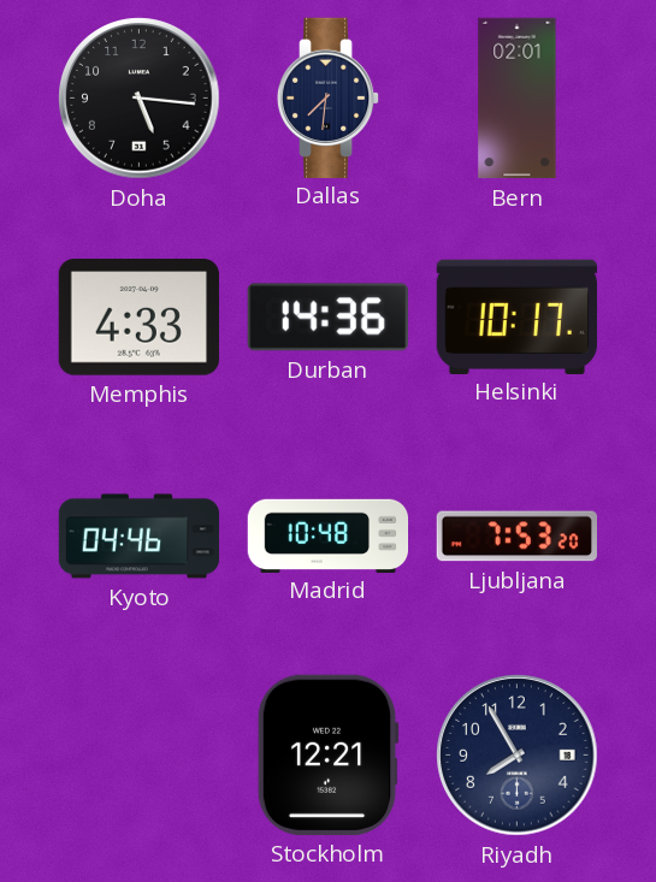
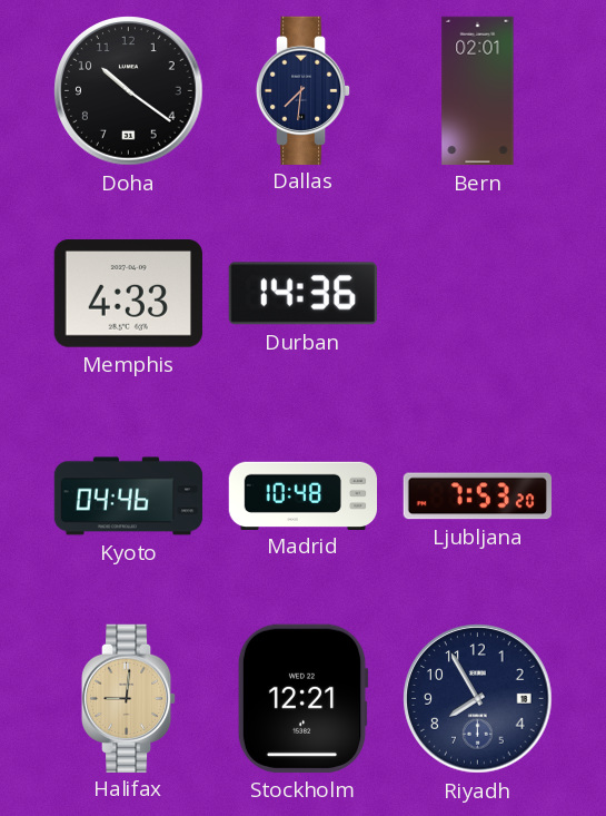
Doha: 5:16 -> 10:21
Helsinki: 10:17 -> none
Halifax: none -> 9:01
